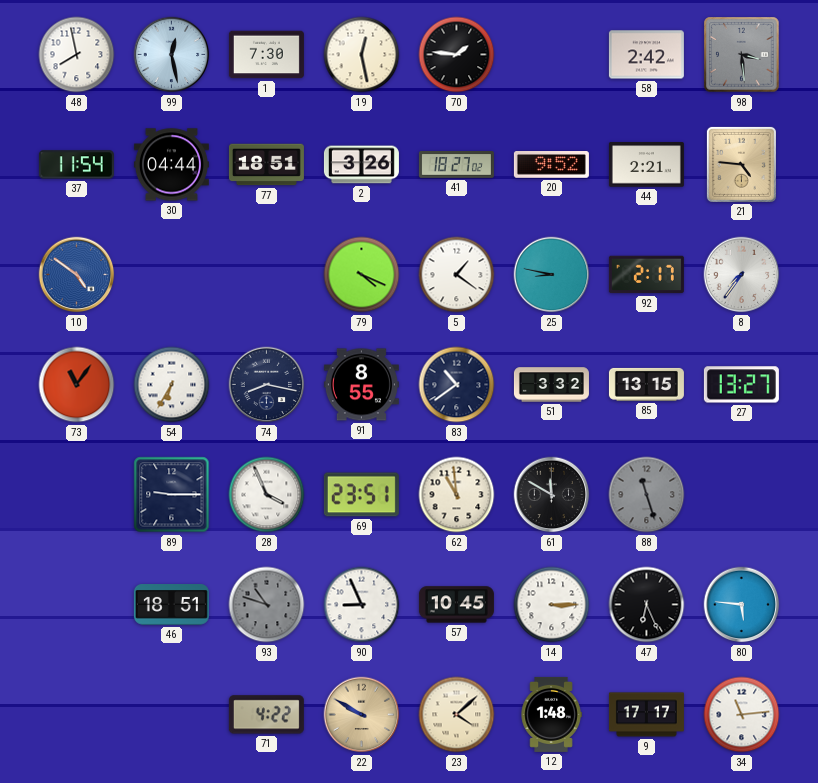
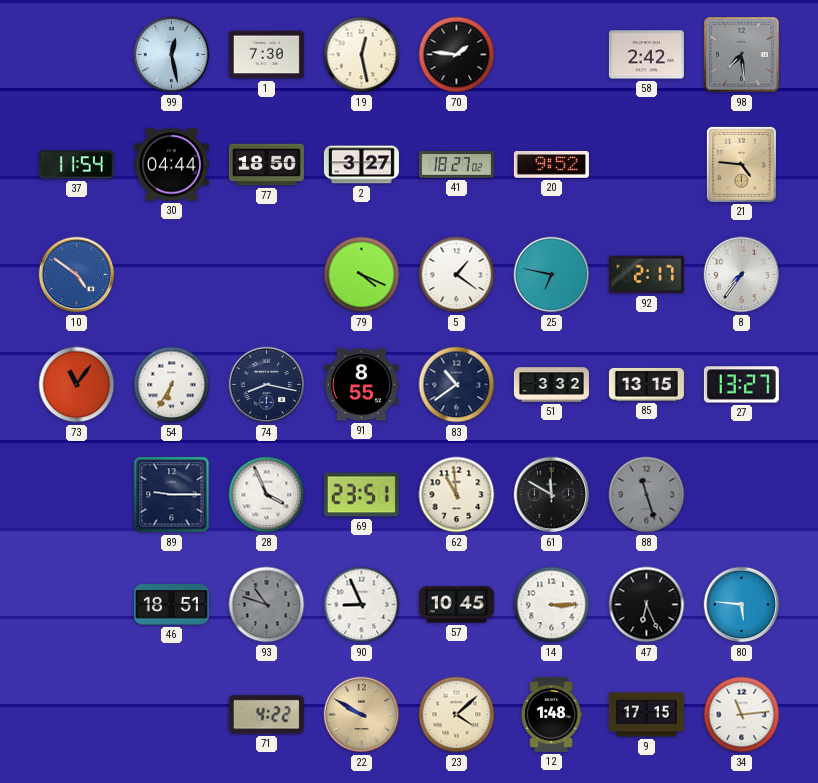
48: 7:58 -> none
98: 3:29 -> 7:29
77: 18:51 -> 18:50
2: 3:26 -> 3:27
44: 2:21 -> none
25: 8:47 -> 6:47
9: 17:17 -> 17:15
